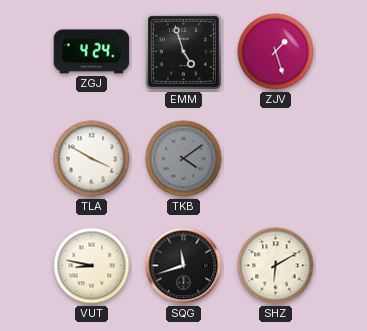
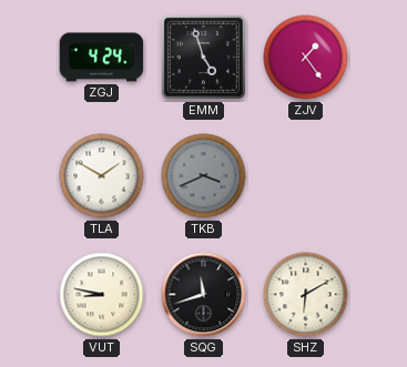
ZJV: 1:27 -> 1:24
TLA: 3:50 -> 1:50
TKB: 4:09 -> 3:41
